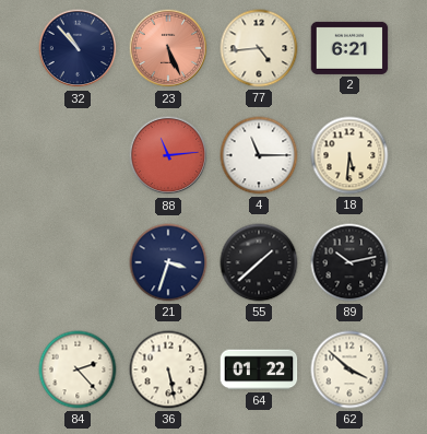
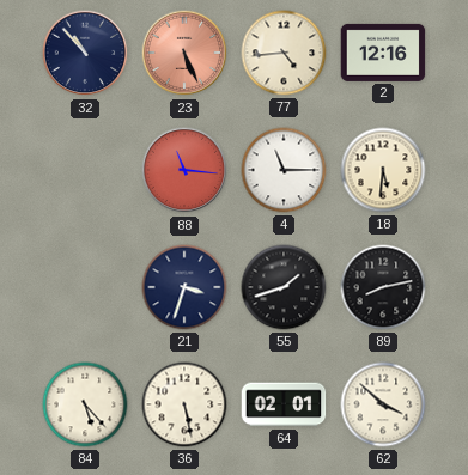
2: 6:21 -> 12:16
88: 11:14 -> 11:16
55: 1:38 -> 1:42
89: 10:13 -> 8:13
84: 2:23 -> 5:23
64: 01:22 -> 02:01
